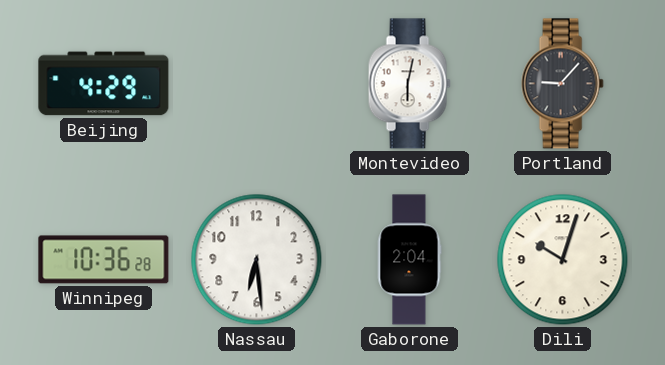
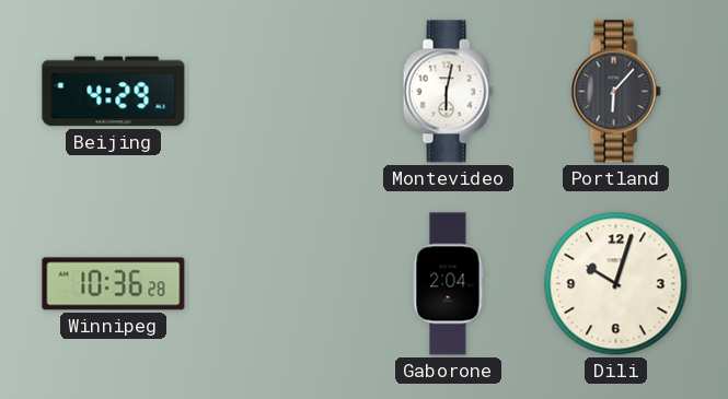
Portland: 9:07 -> 6:07
Nassau: 6:29 -> none
